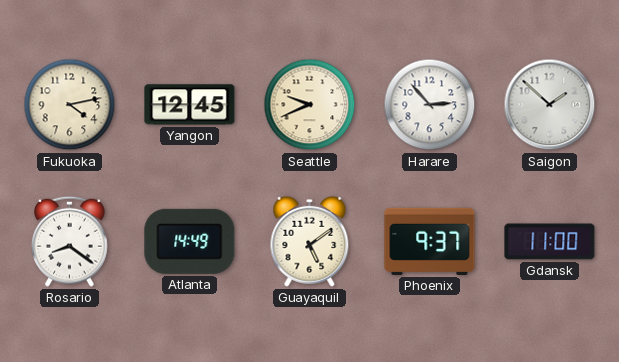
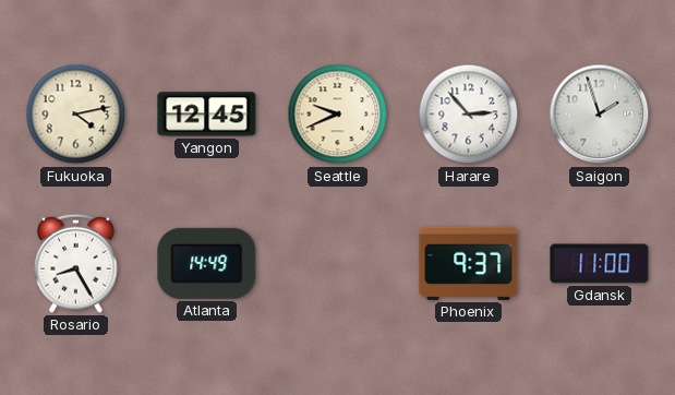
Saigon: 1:52 -> 1:57
Rosario: 8:21 -> 8:25
Guayaquil: 5:09 -> none
